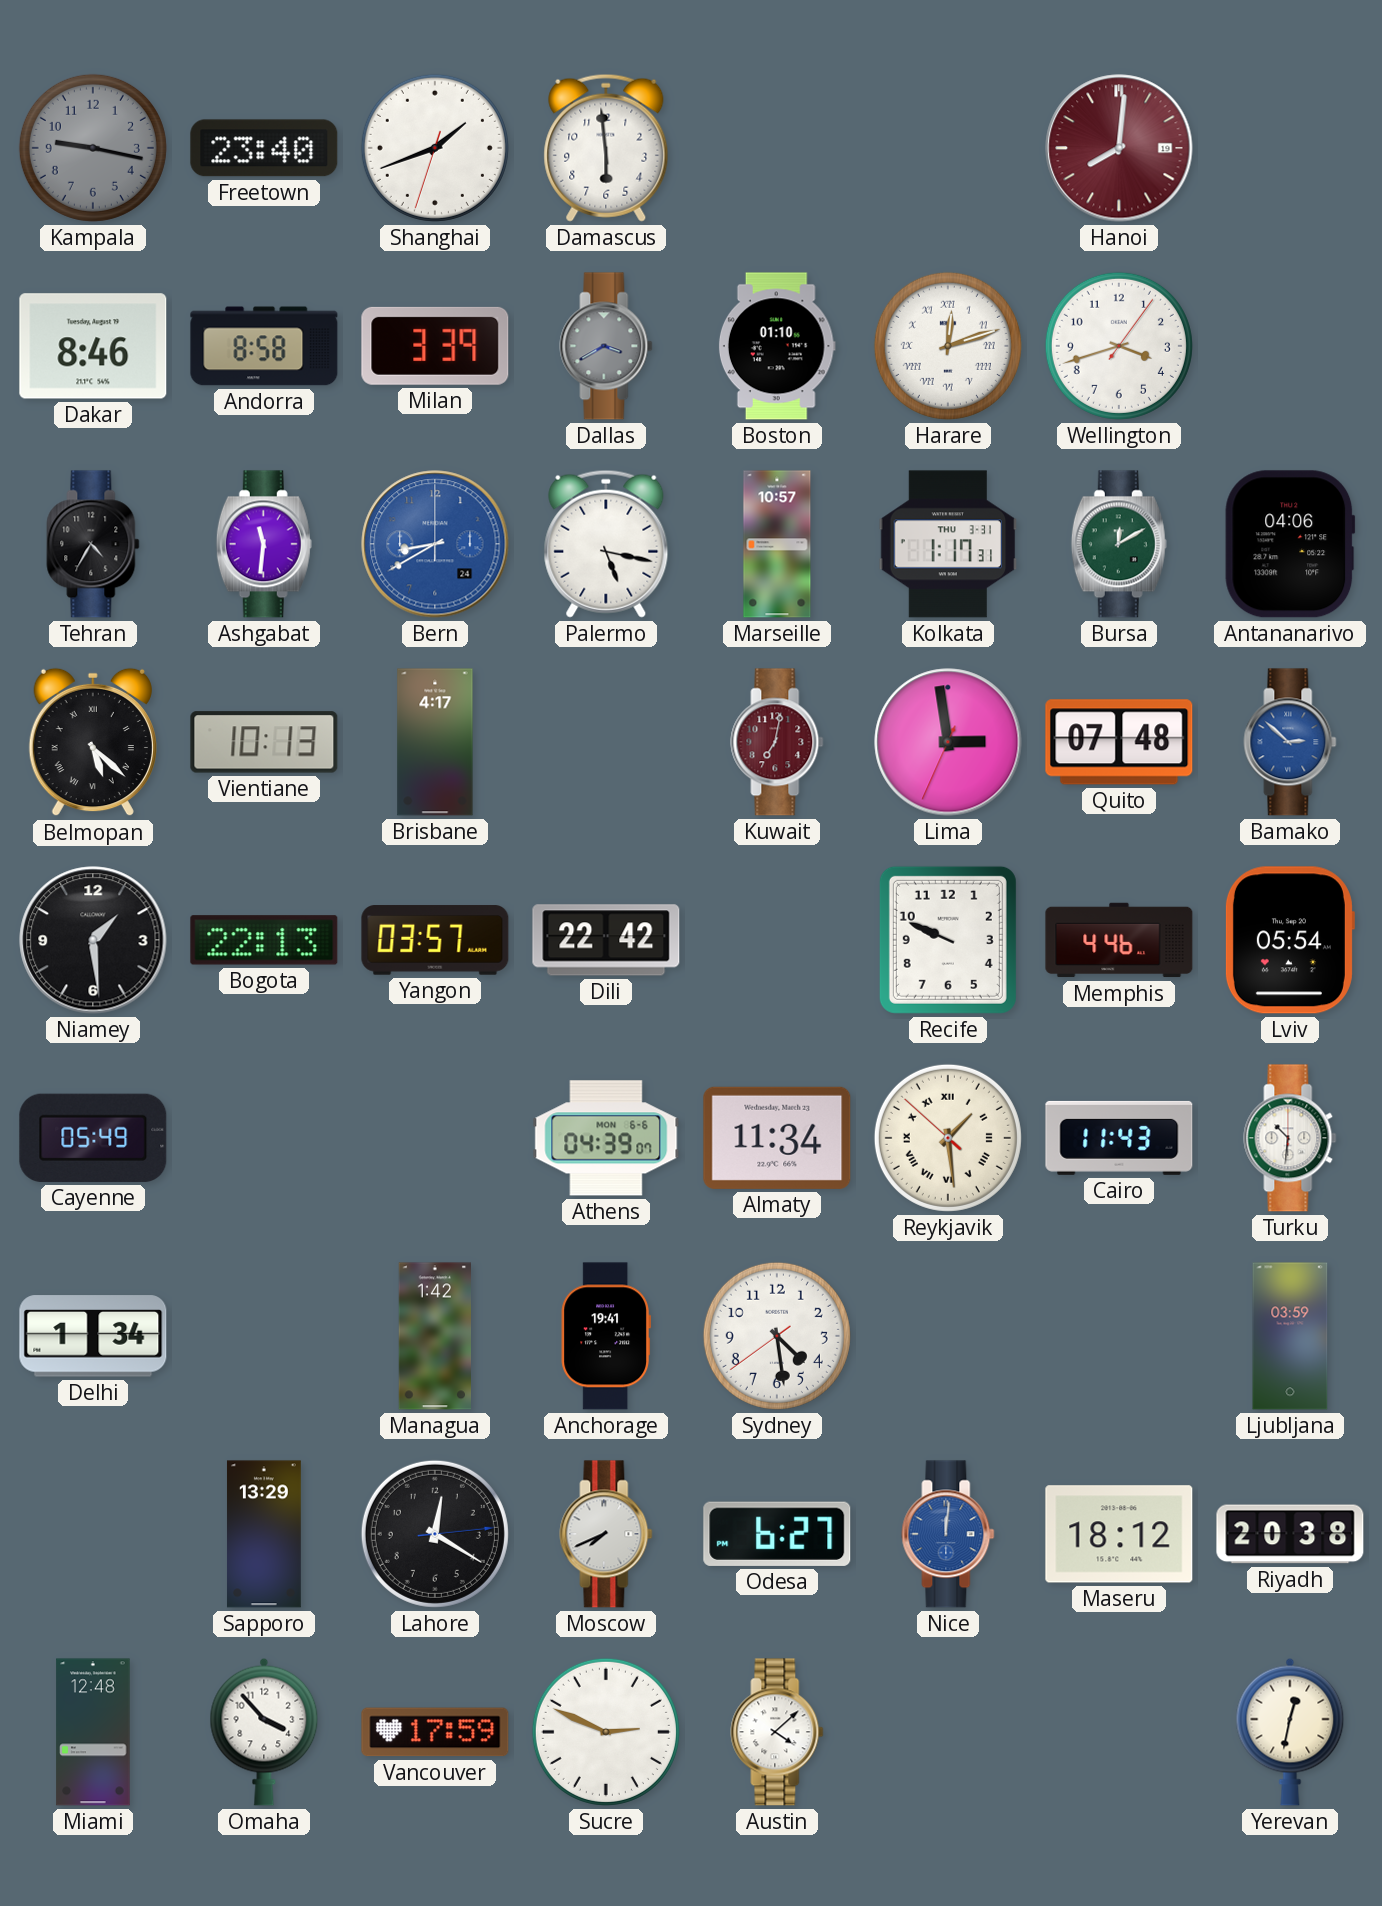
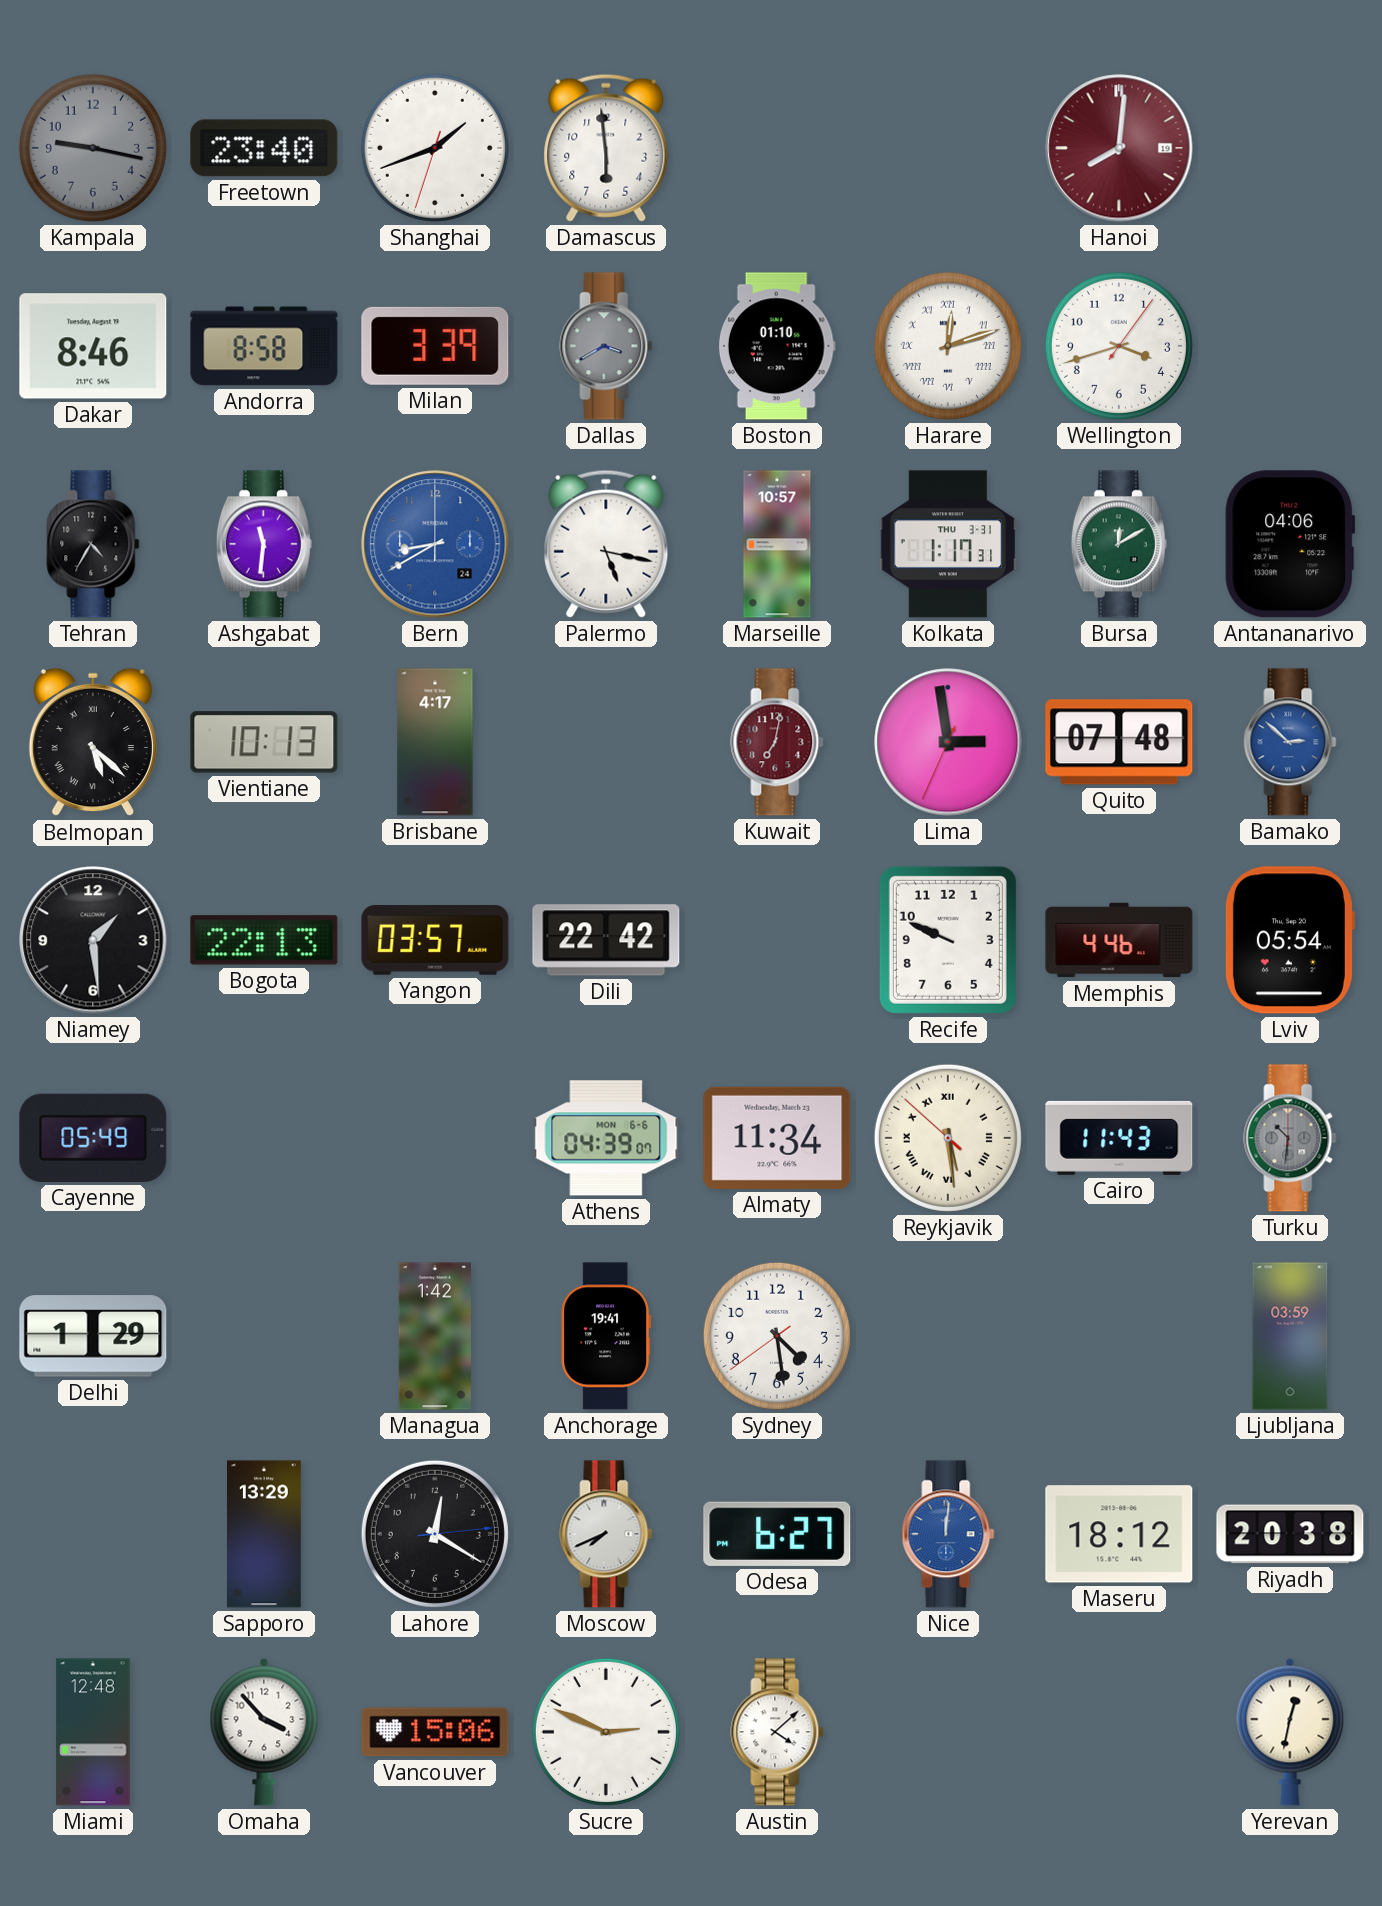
Reykjavik: 1:28 -> 5:28
Turku dial: white -> grey
Delhi: 1:34 -> 1:29
Vancouver: 17:59 -> 15:06
